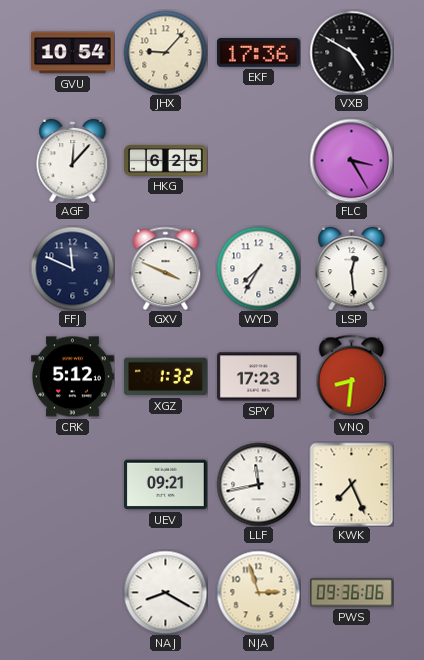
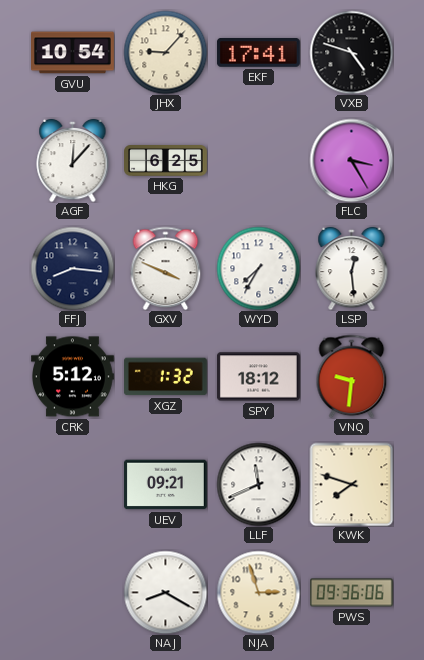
EKF: 17:36 -> 17:41
VXB: 4:50 -> 4:48
FFJ: 11:49 -> 8:16
SPY: 17:23 -> 18:12
VNQ: 8:31 -> 9:31
LLF: 11:43 -> 11:41
KWK: 7:26 -> 7:48
